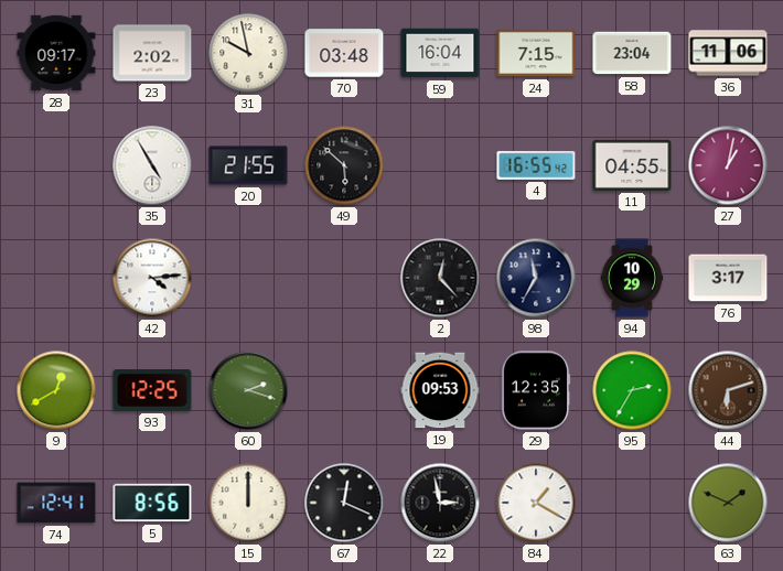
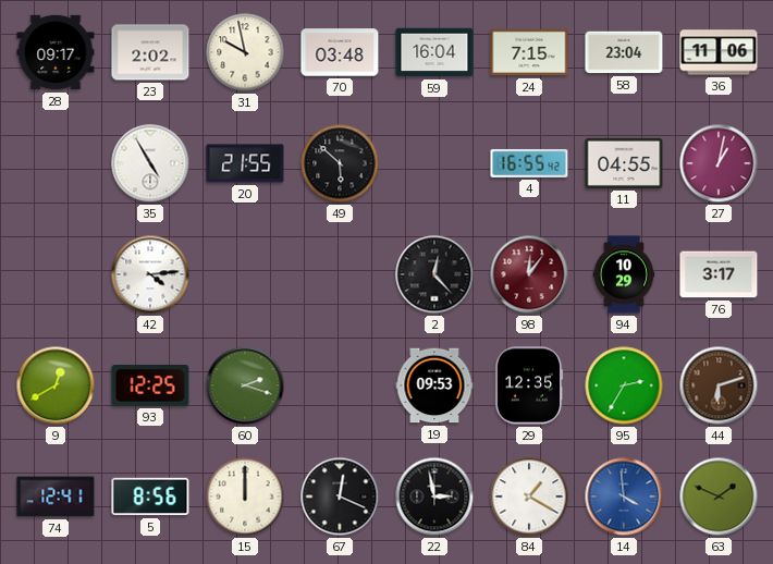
98: 11:35 -> 12:06
98 dial: navy -> burgundy
14: none -> 3:59
